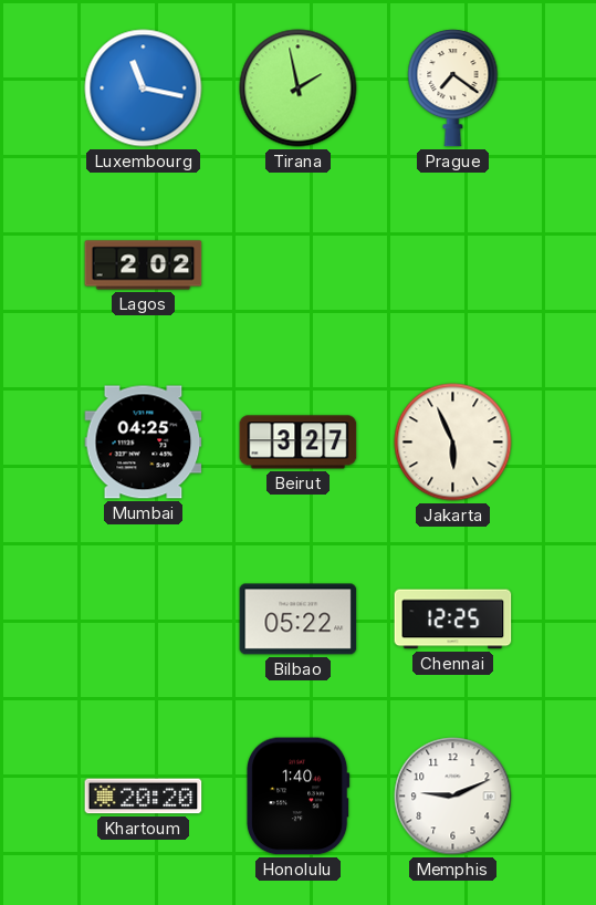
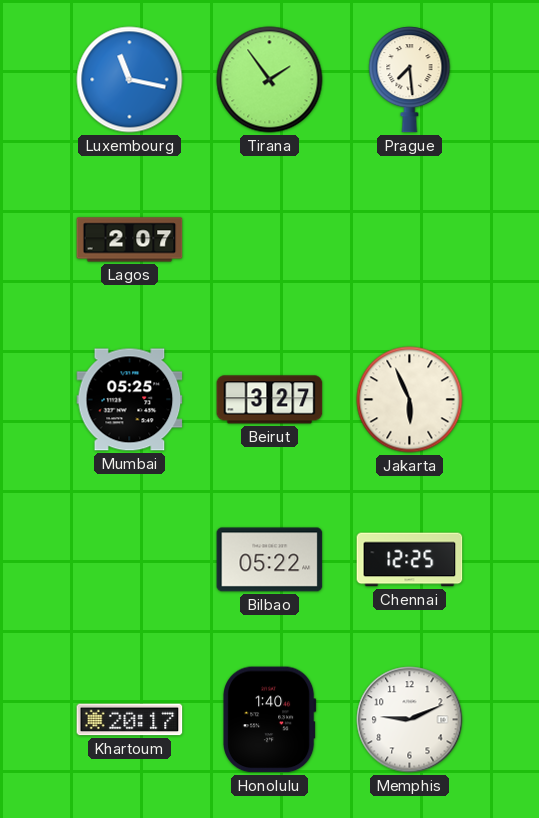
Tirana: 1:58 -> 1:54
Prague: 7:21 -> 7:29
Lagos: 2:02 -> 2:07
Mumbai: 04:25 -> 05:25
Khartoum: 20:20 -> 20:17
